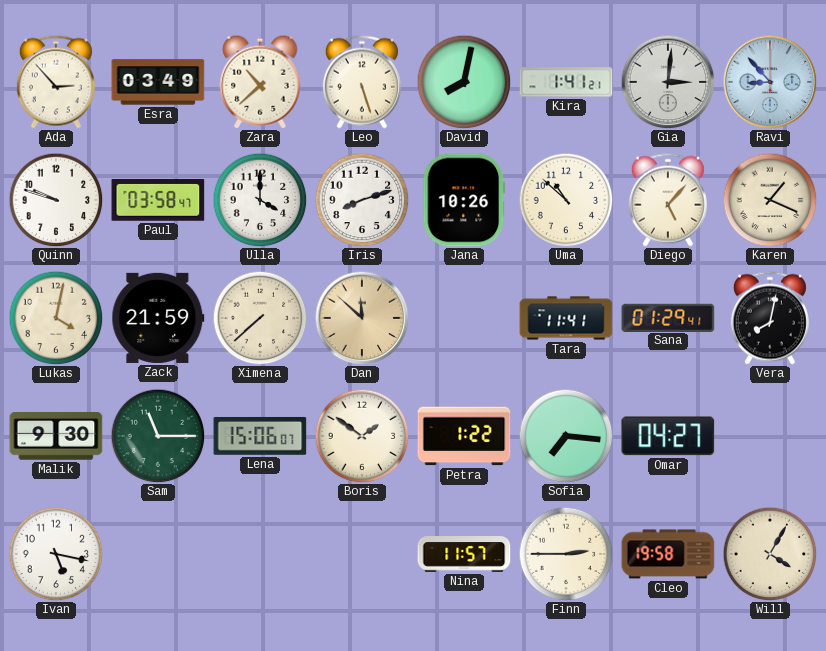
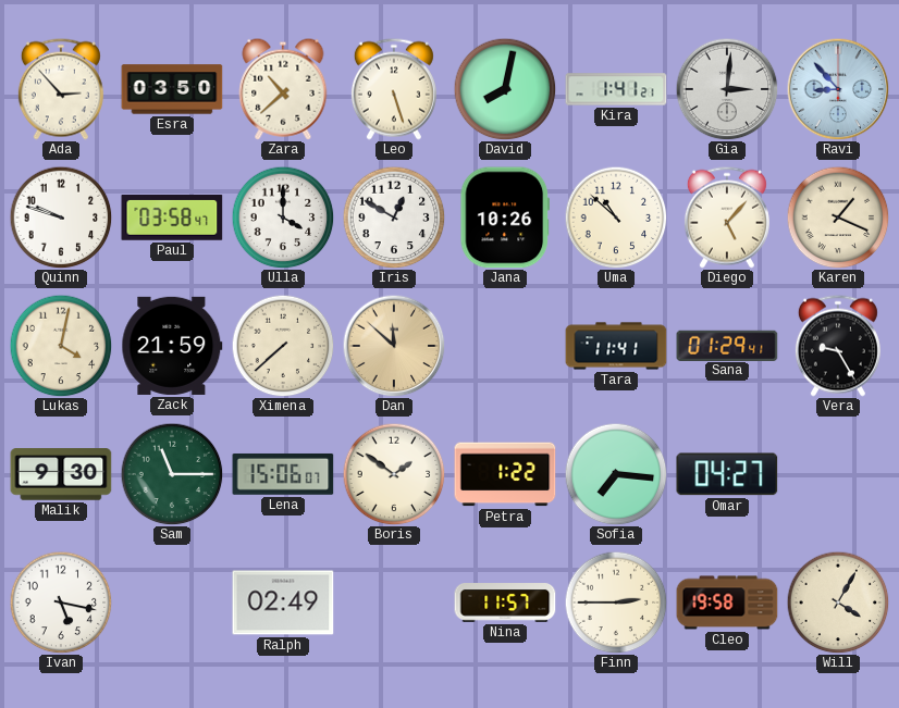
Esra: 03:49 -> 03:50
Iris: 8:12 -> 12:50
Vera: 8:02 -> 9:25
Ralph: none -> 02:49
